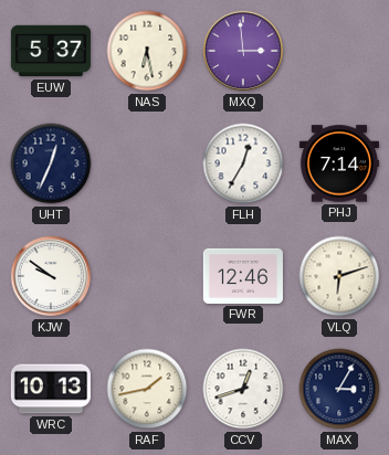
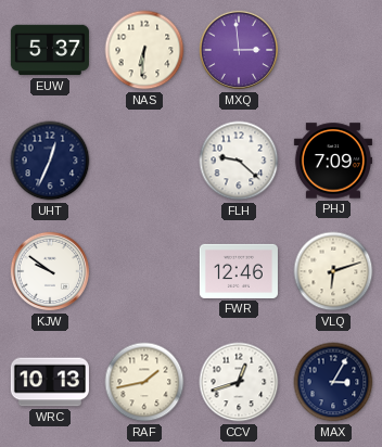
NAS: 6:28 -> 6:31
FLH: 12:35 -> 9:22
PHJ: 7:14 -> 7:09
